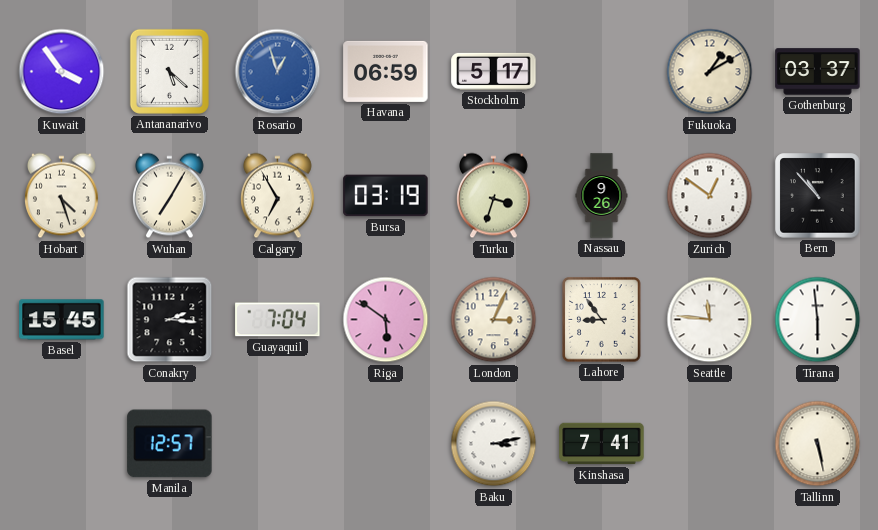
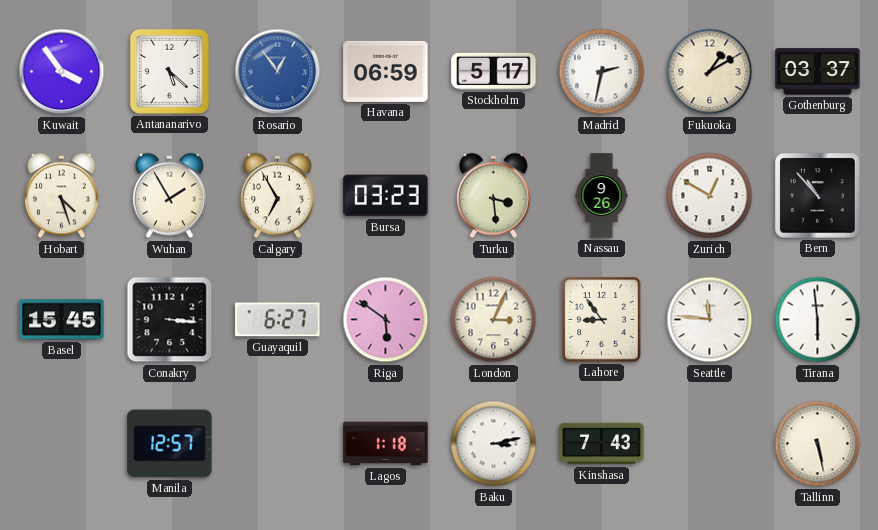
Rosario: 12:57 -> 12:54
Madrid: none -> 2:32
Wuhan: 7:05 -> 1:55
Bursa: 03:19 -> 03:23
Turku: 3:33 -> 3:29
Zurich: 12:51 -> 12:50
Conakry: 2:16 -> 3:16
Guayaquil: 7:04 -> 6:27
Lagos: none -> 1:18
Kinshasa: 7:41 -> 7:43
